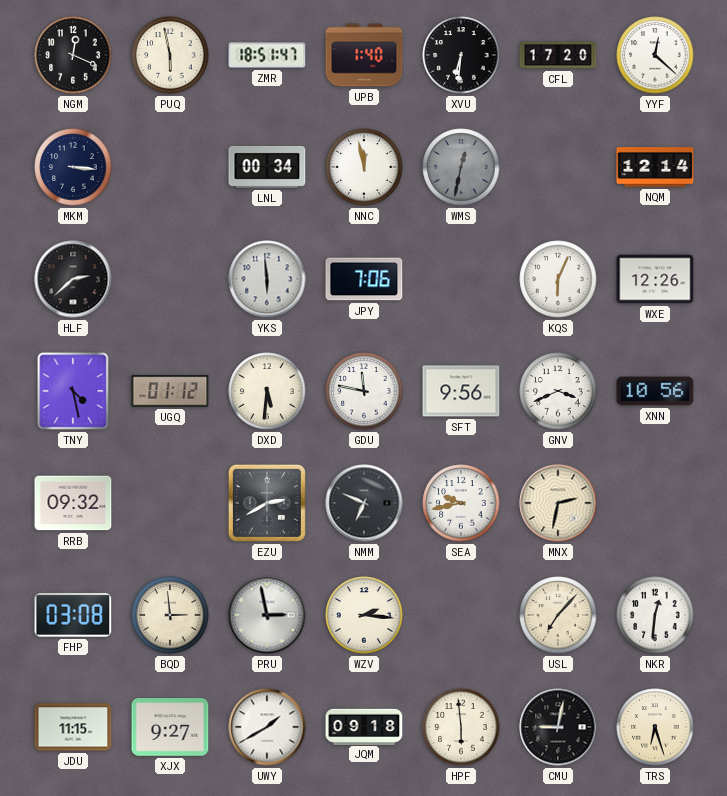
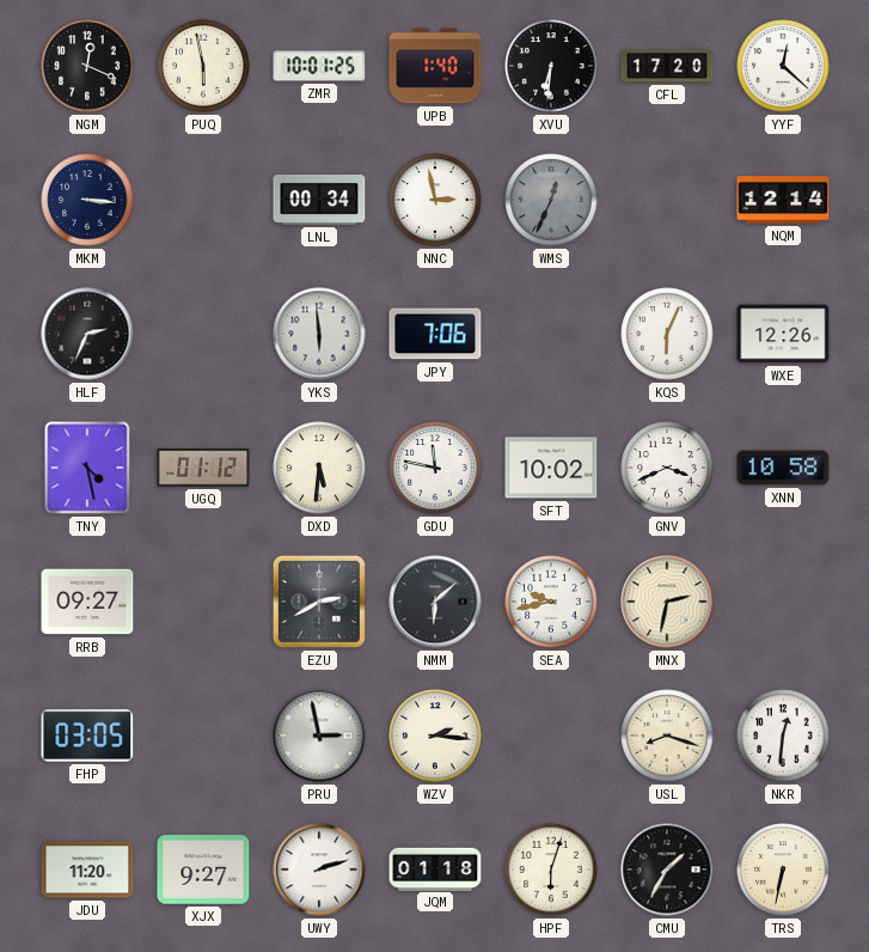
ZMR: 18:51 -> 10:01
NNC: 11:58 -> 2:58
WMS: 12:32 -> 12:34
HLF: 2:38 -> 2:34
SFT: 9:56 -> 10:02
XNN: 10:56 -> 10:58
RRB: 09:32 -> 09:27
NMM: 6:49 -> 6:08
FHP: 03:08 -> 03:05
BQD: 2:59 -> none
USL: 7:07 -> 8:18
JDU: 11:15 -> 11:20
UWY: 1:40 -> 2:12
JQM: 09:18 -> 01:18
HPF: 5:59 -> 6:03
CMU: 9:02 -> 1:35
TRS: 6:27 -> 6:32
